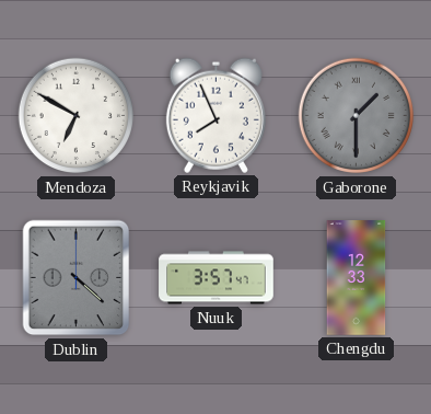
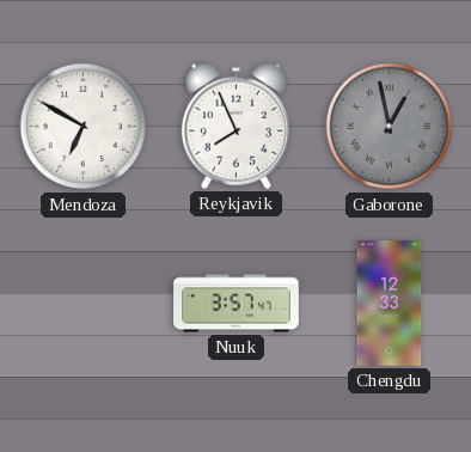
Gaborone: 1:30 -> 12:58
Dublin: 4:22 -> none
